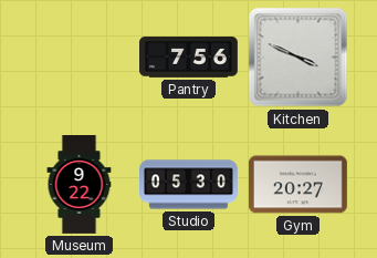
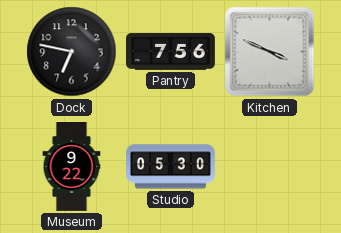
Dock: none -> 6:47
Gym: 20:27 -> none
